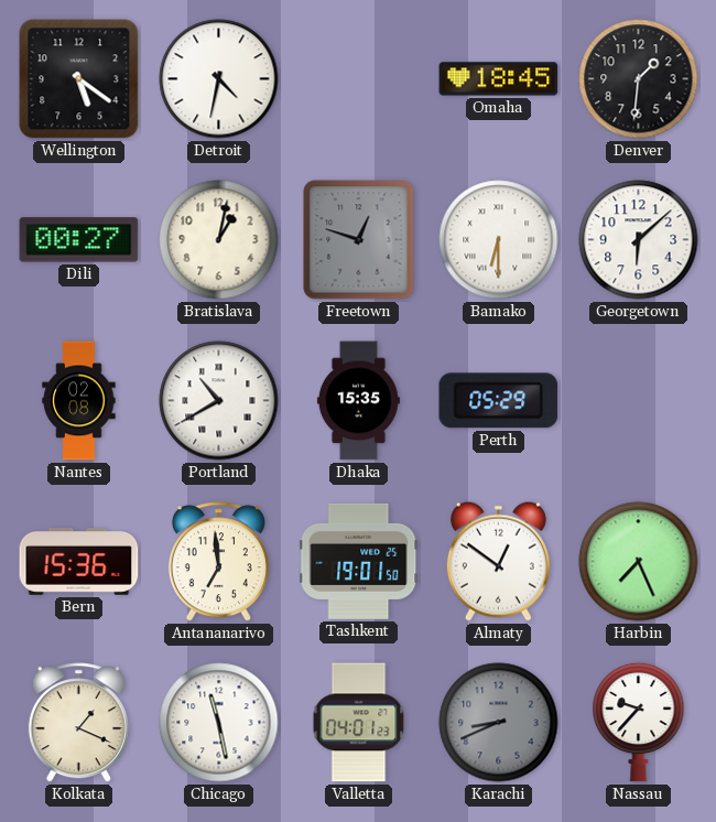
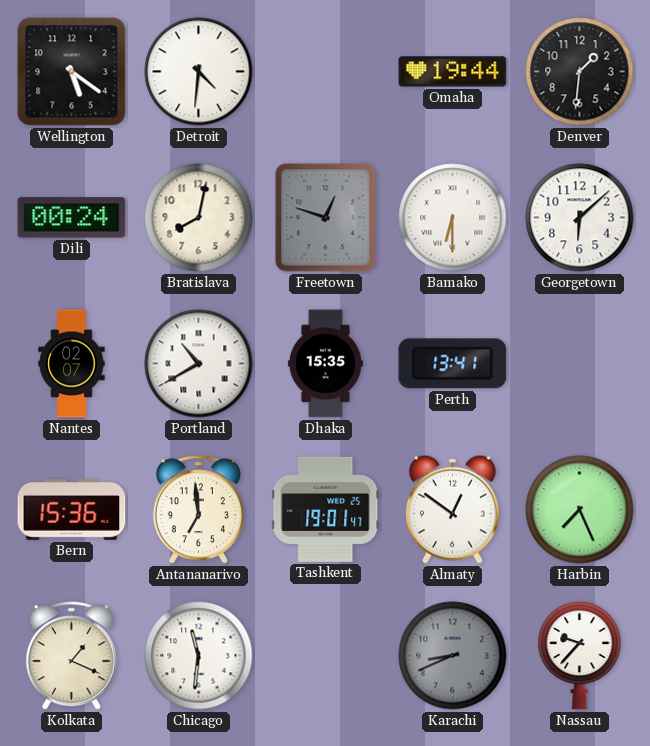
Detroit: 4:32 -> 4:31
Omaha: 18:45 -> 19:44
Dili: 00:27 -> 00:24
Bratislava: 1:02 -> 8:02
Nantes: 02:08 -> 02:07
Perth: 05:29 -> 13:41
Tashkent: 19:01:50 -> 19:01:47
Chicago: 11:28 -> 11:31
Valletta: 04:01 -> none
